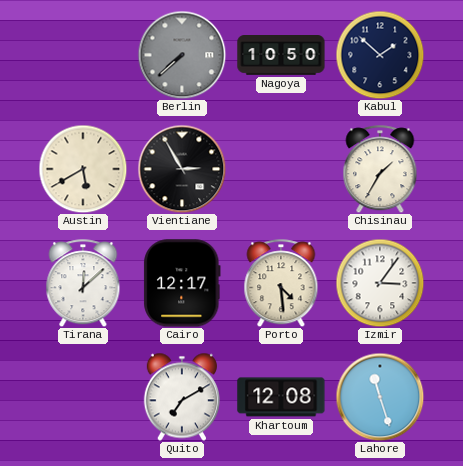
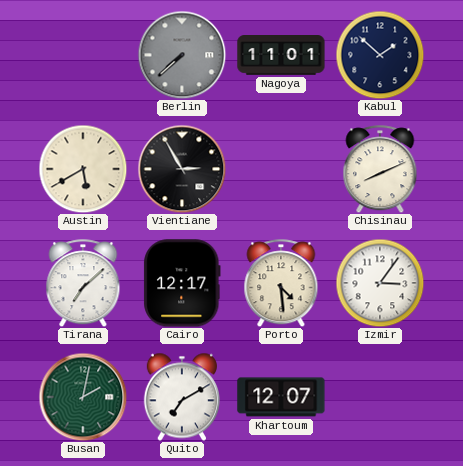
Nagoya: 10:50 -> 11:01
Chisinau: 1:35 -> 8:11
Tirana: 12:08 -> 7:08
Busan: none -> 2:02
Khartoum: 12:08 -> 12:07
Lahore: 11:27 -> none
